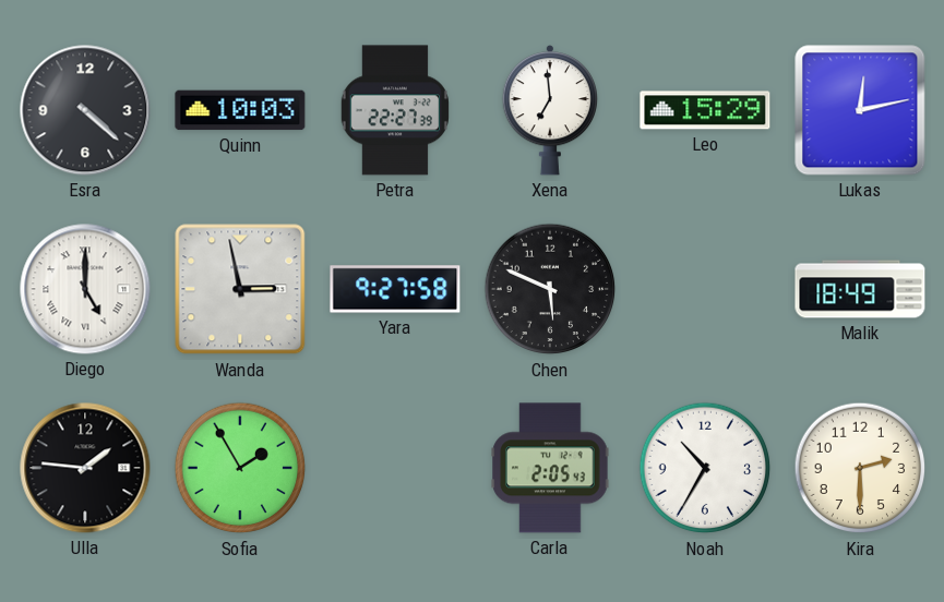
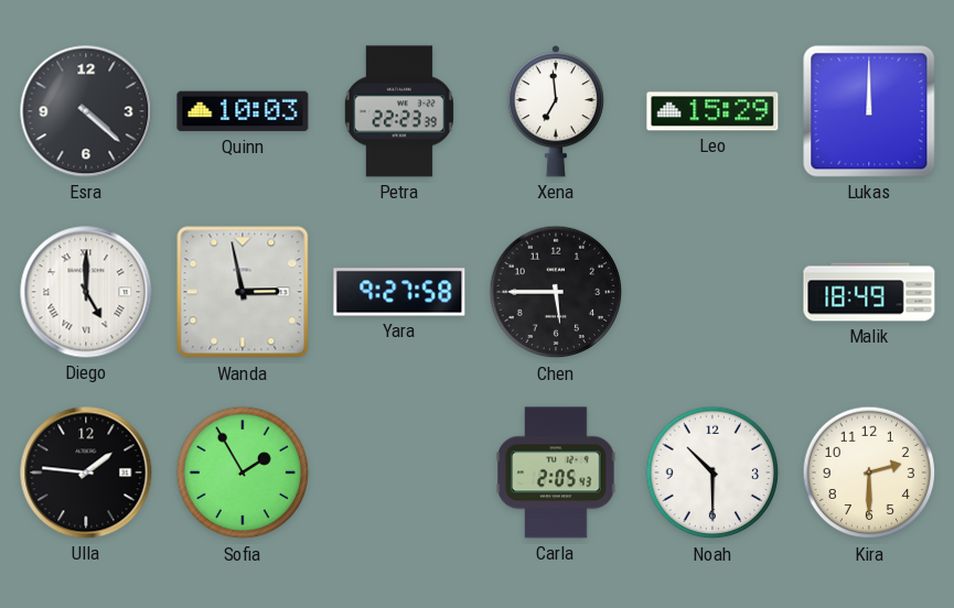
Petra: 22:27 -> 22:23
Lukas: 12:13 -> 12:00
Chen: 5:49 -> 5:45
Noah: 10:35 -> 10:30
